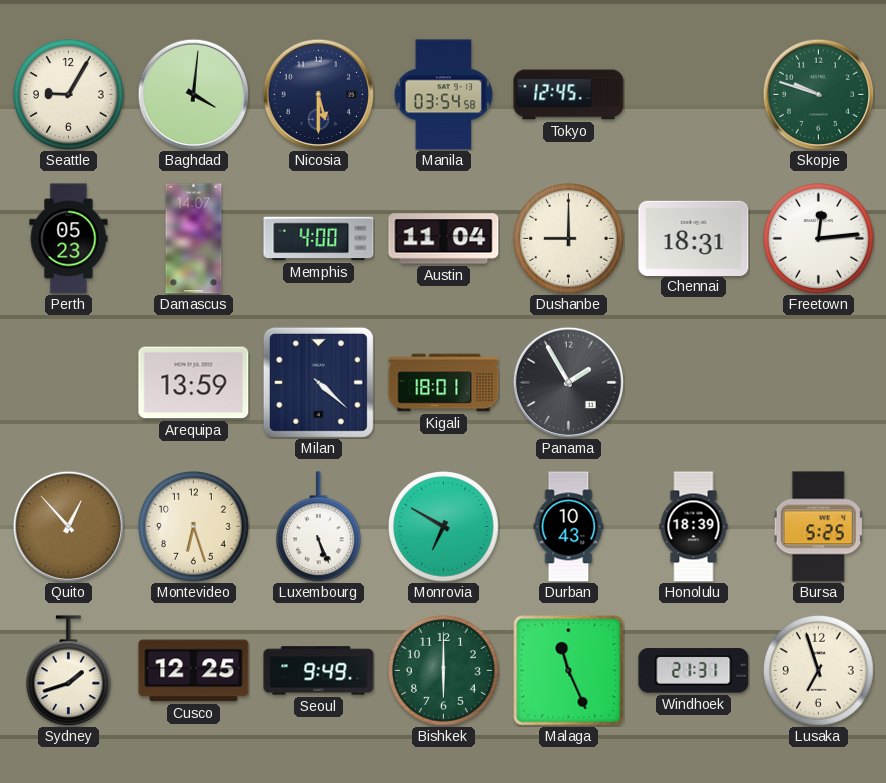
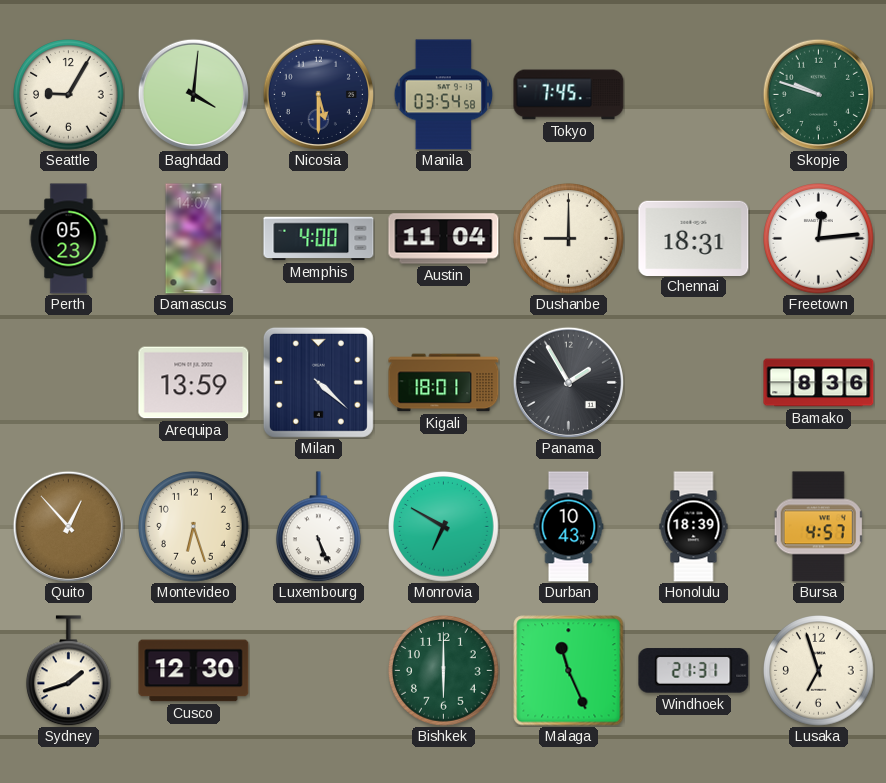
Tokyo: 12:45 -> 7:45
Bamako: none -> 8:36
Bursa: 5:25 -> 4:57
Cusco: 12:25 -> 12:30
Seoul: 9:49 -> none
